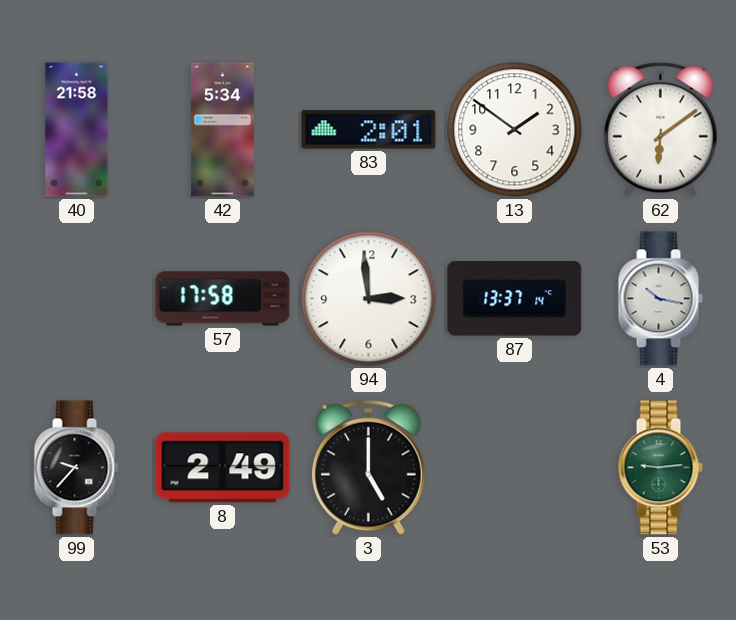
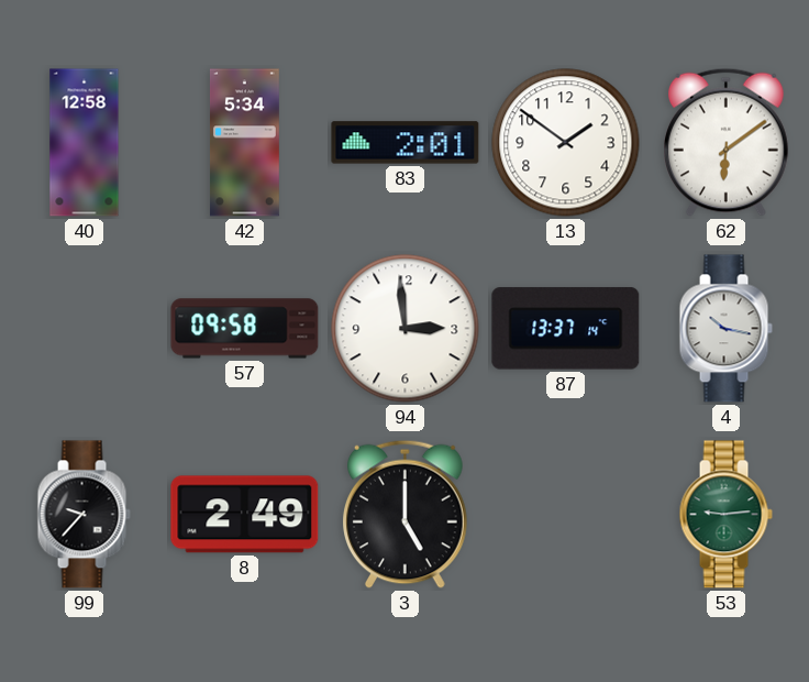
40: 21:58 -> 12:58
57: 17:58 -> 09:58
